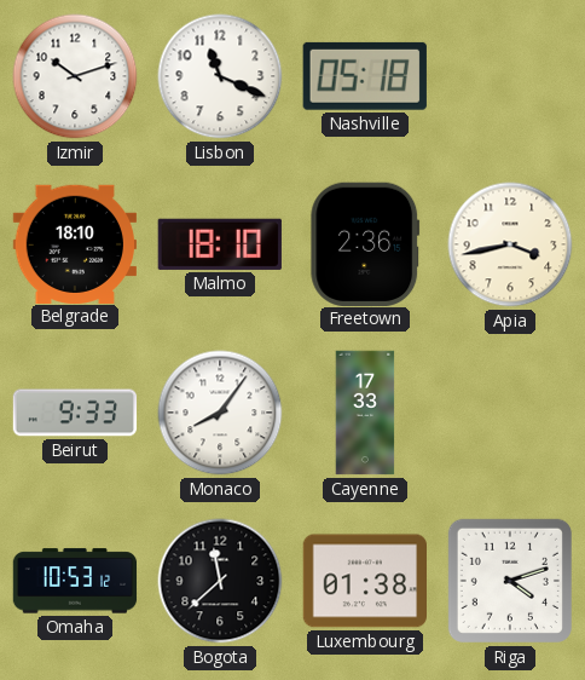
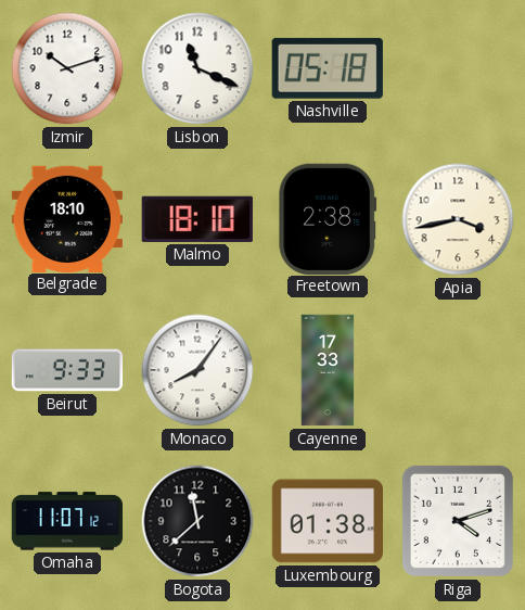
Freetown: 2:36 -> 2:38
Omaha: 10:53 -> 11:07
